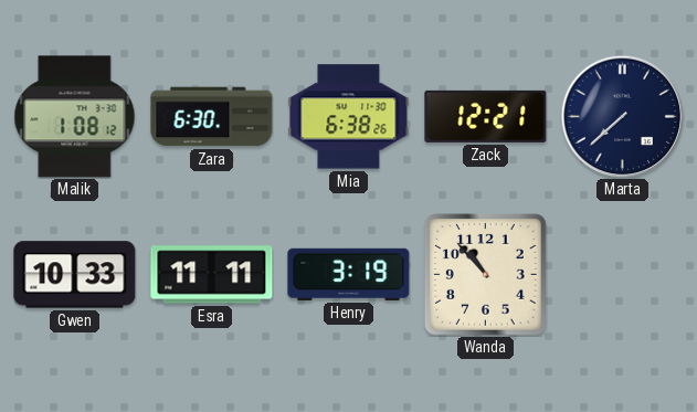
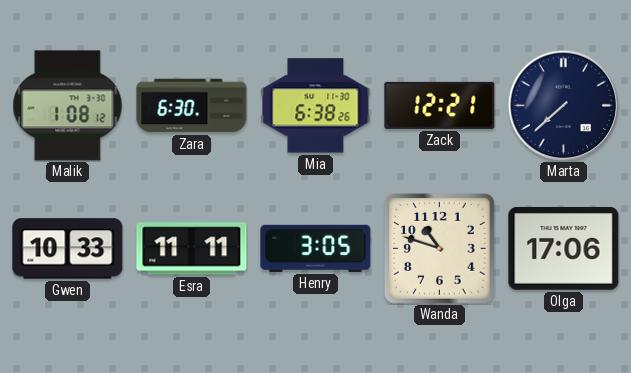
Henry: 3:19 -> 3:05
Wanda: 10:53 -> 10:48
Olga: none -> 17:06
